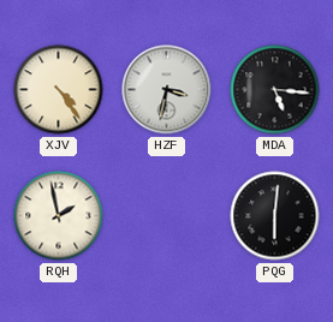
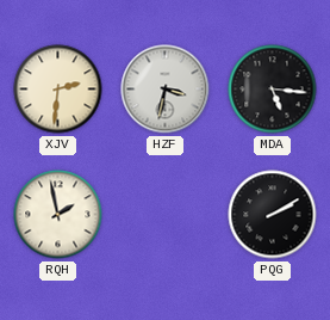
XJV: 4:24 -> 2:31
PQG: 6:01 -> 2:10
